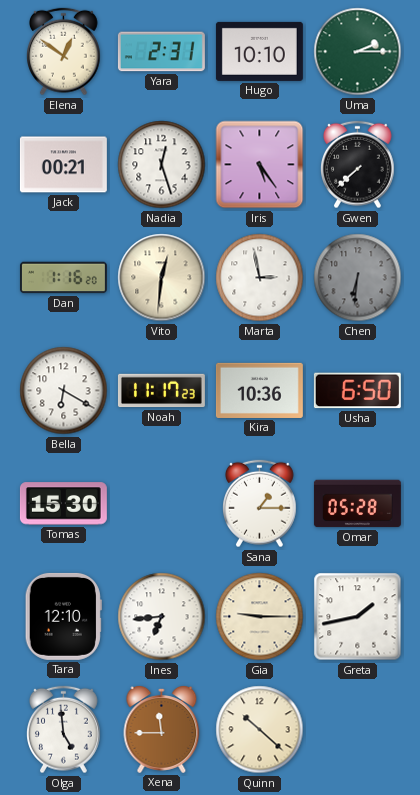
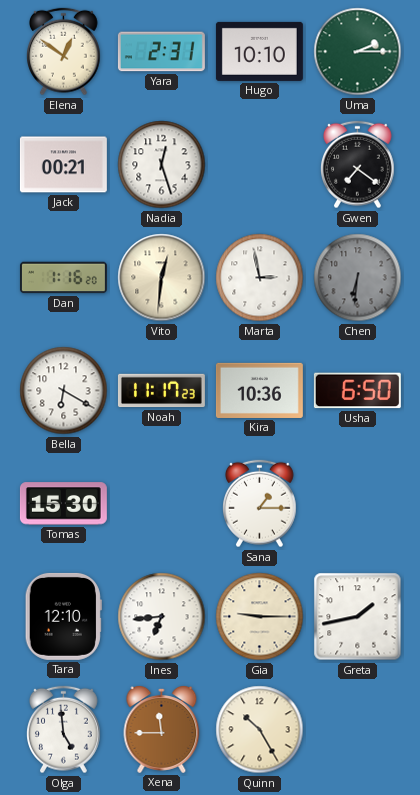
Iris: 5:24 -> none
Gwen: 7:38 -> 7:21
Omar: 05:28 -> none
Quinn: 10:22 -> 10:25
